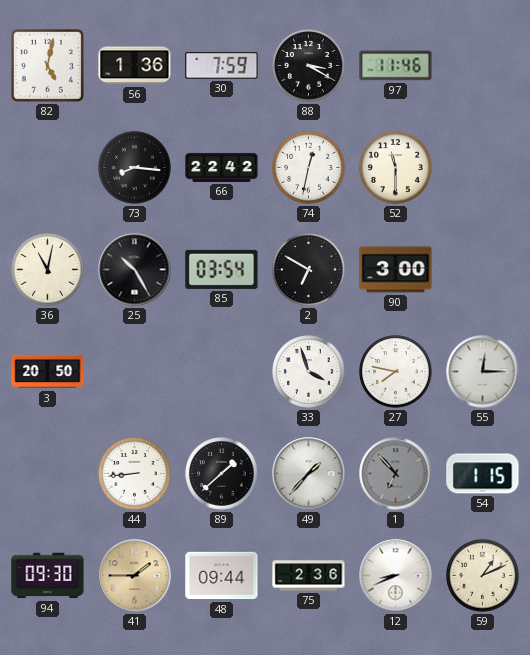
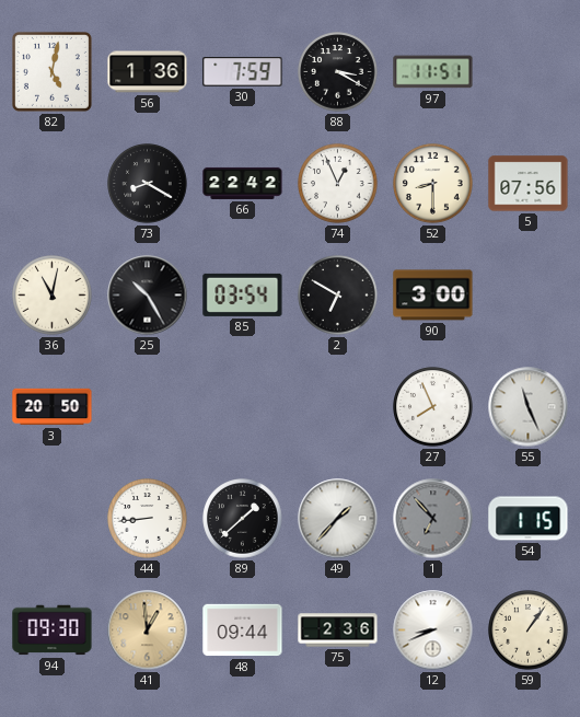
97: 11:46 -> 11:51
73: 8:16 -> 8:20
74: 12:32 -> 12:56
52: 11:30 -> 8:30
5: none -> 07:56
33: 3:57 -> none
27: 7:47 -> 7:56
55: 12:15 -> 11:26
41: 1:45 -> 12:59
59: 1:11 -> 1:06
